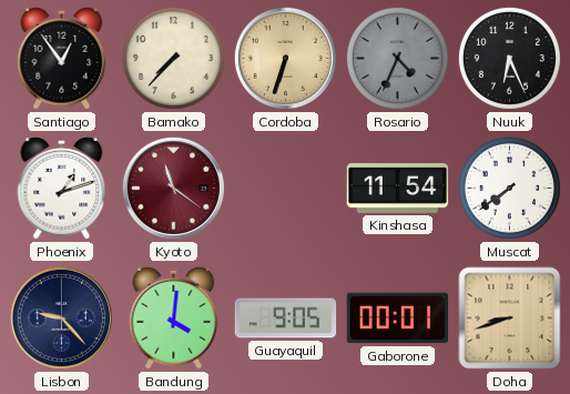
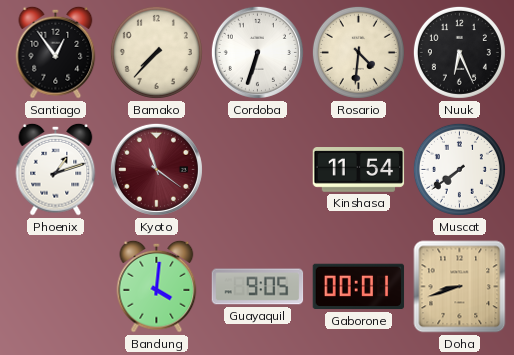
Cordoba dial: champagne -> white
Rosario: 4:34 -> 4:31
Rosario dial: grey -> cream
Lisbon: 9:23 -> none
